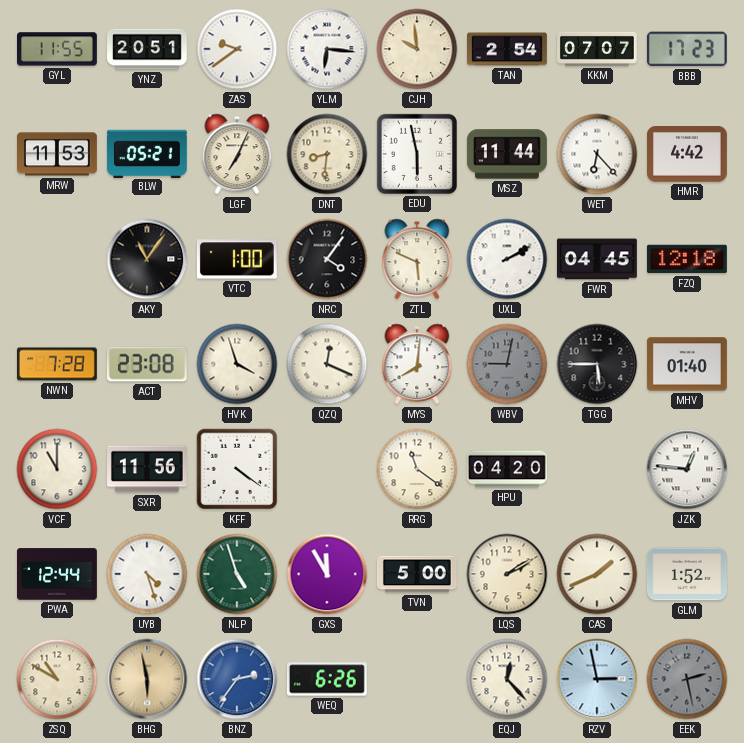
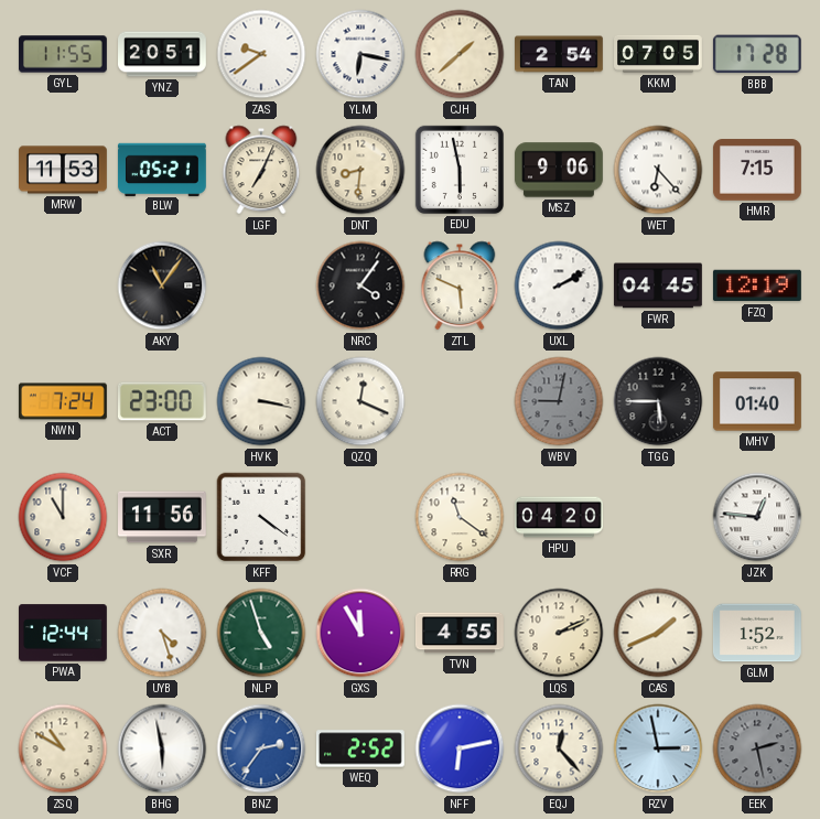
YLM: 6:16 -> 6:17
CJH: 9:59 -> 1:38
KKM: 07:07 -> 07:05
BBB: 17:23 -> 17:28
MSZ: 11:44 -> 9:06
HMR: 4:42 -> 7:15
VTC: 1:00 -> none
FZQ: 12:18 -> 12:19
NWN: 7:28 -> 7:24
ACT: 23:08 -> 23:00
HVK: 3:57 -> 3:17
MYS: 8:01 -> none
TVN: 5:00 -> 4:55
LQS: 2:10 -> 2:11
BHG dial: champagne -> white
WEQ: 6:26 -> 2:52
NFF: none -> 6:13
